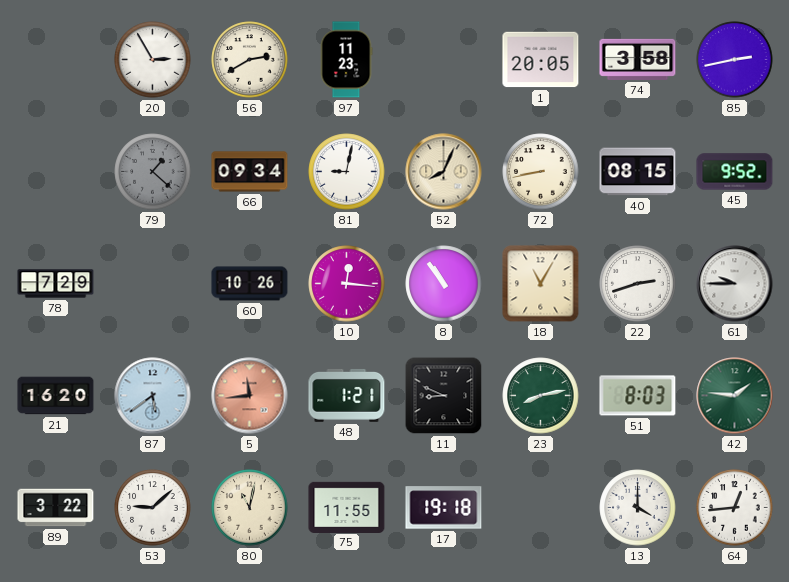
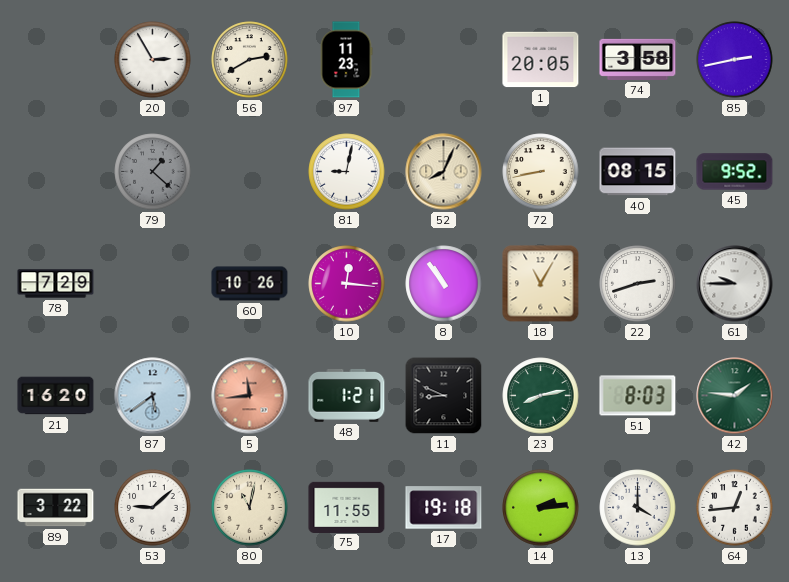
66: 09:34 -> none
14: none -> 2:14
